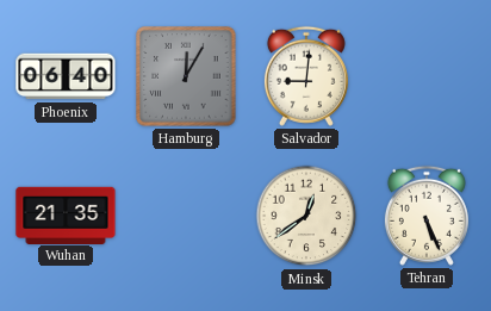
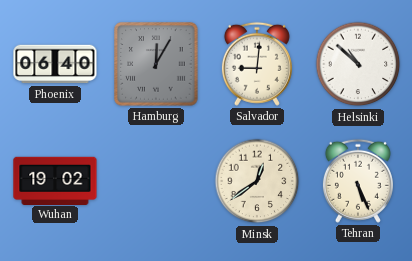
Helsinki: none -> 10:52
Wuhan: 21:35 -> 19:02
